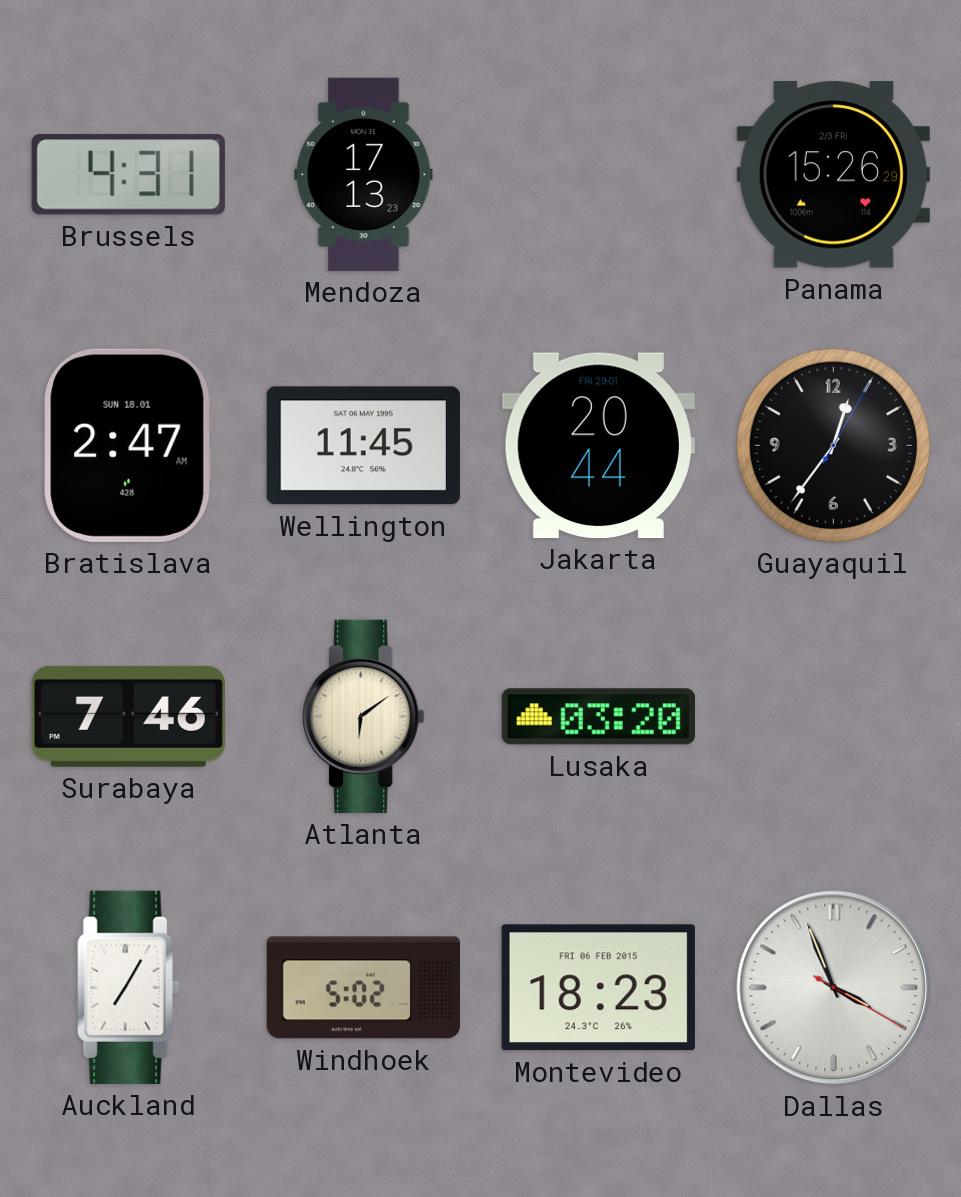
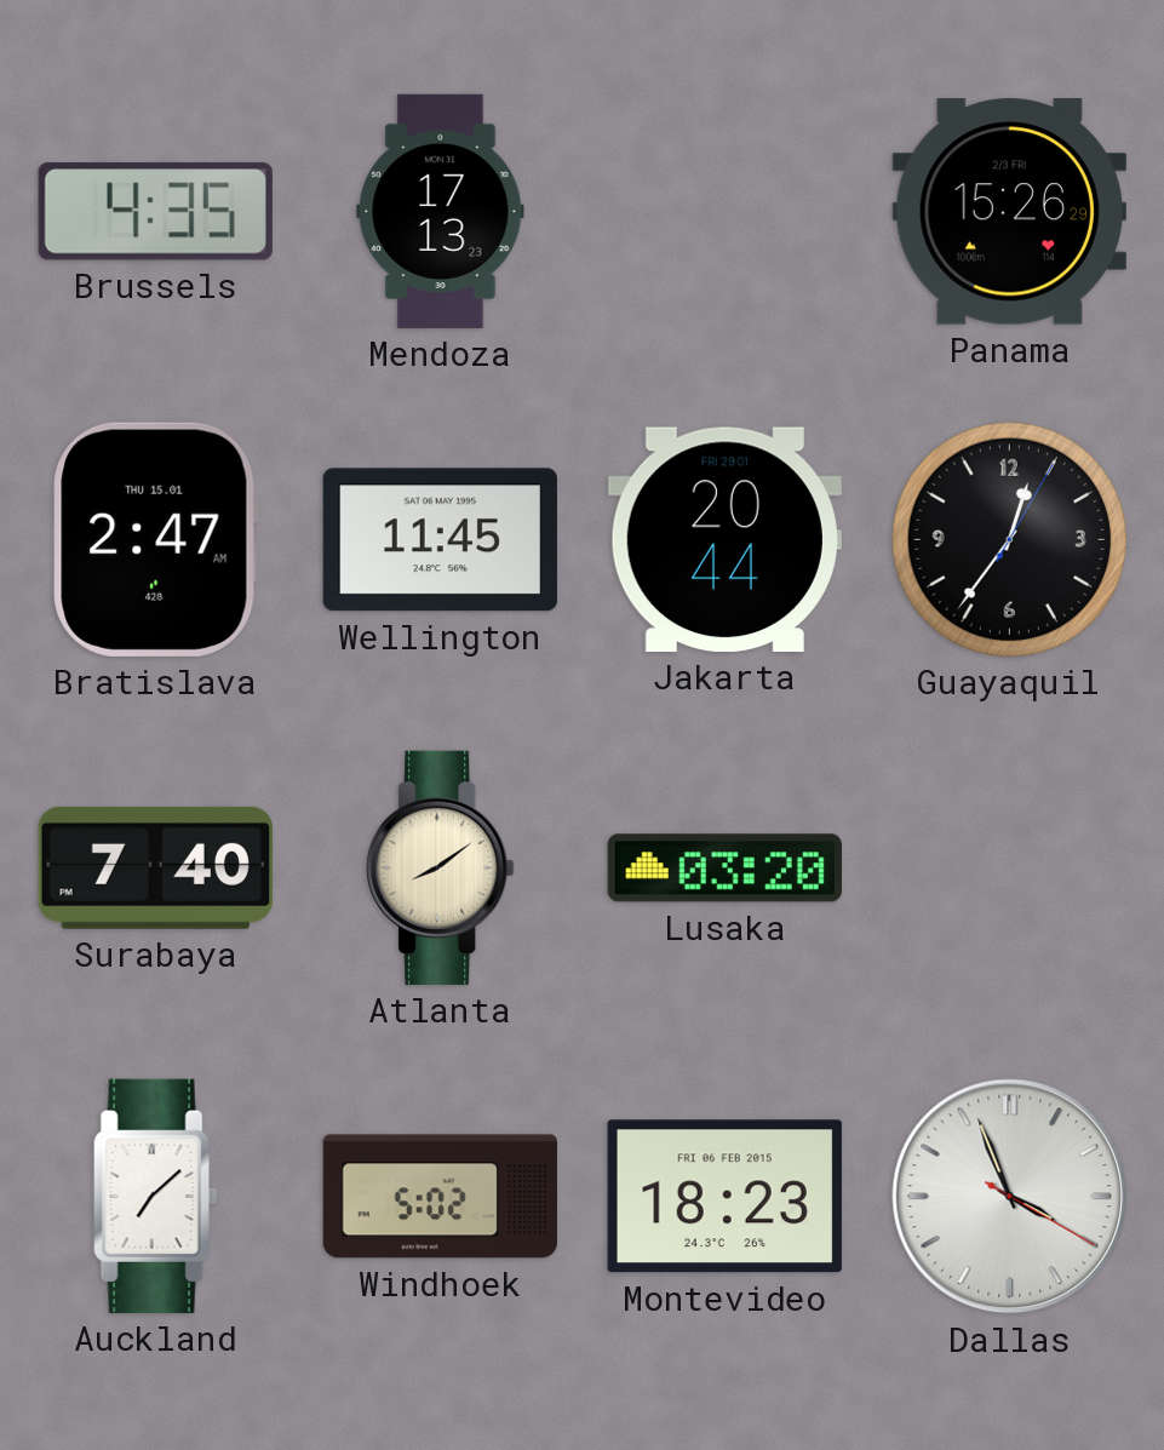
Brussels: 4:31 -> 4:35
Bratislava date: SUN 18.01 -> THU 15.01
Surabaya: 7:46 -> 7:40
Atlanta: 6:09 -> 8:09
Auckland: 7:05 -> 7:08
